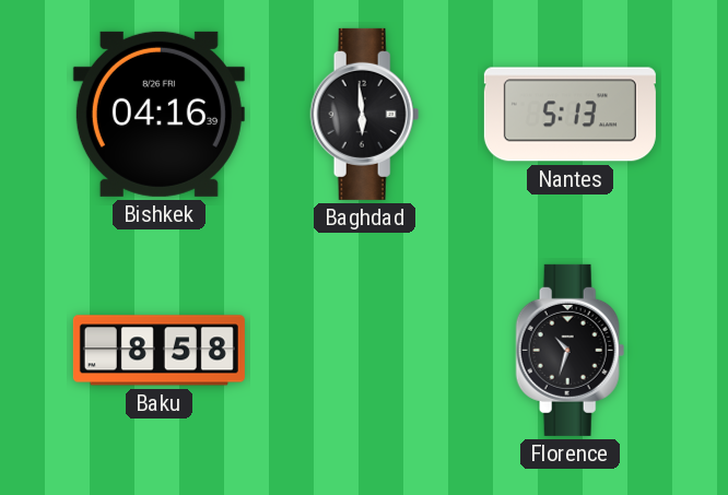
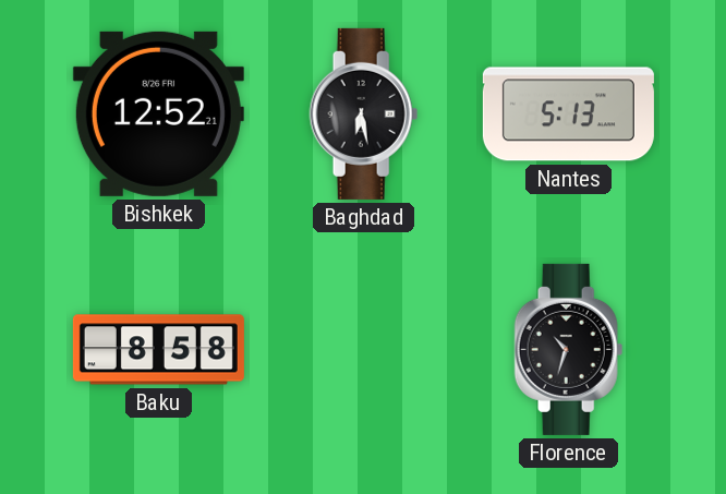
Bishkek: 04:16 -> 12:52
Baghdad: 5:59 -> 6:28
